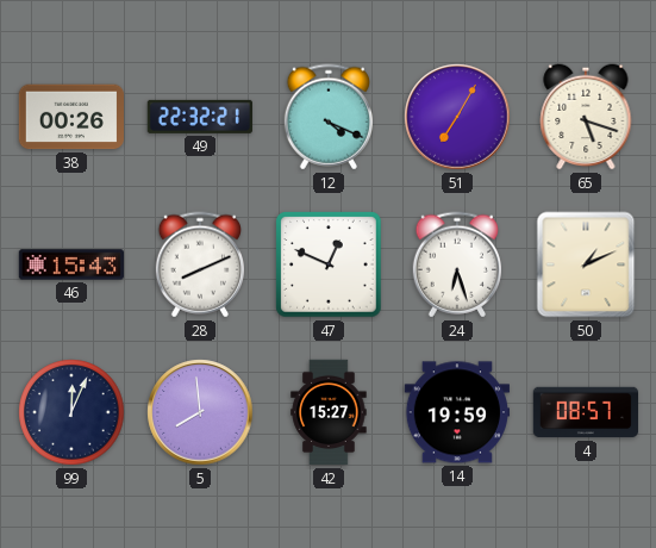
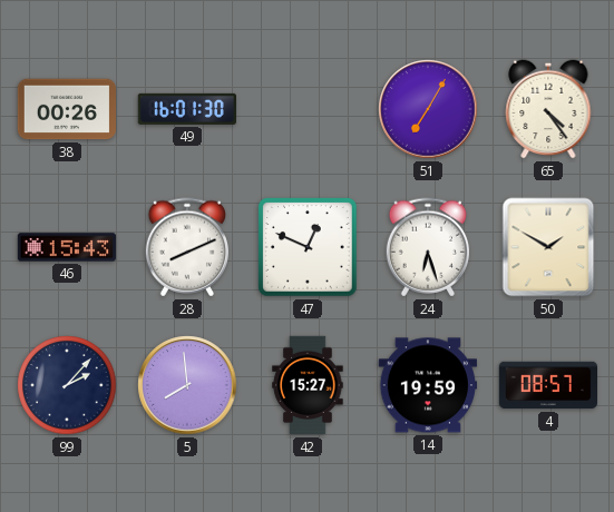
49: 22:32 -> 16:01
12: 4:19 -> none
65: 5:18 -> 4:24
50: 1:11 -> 1:50
99: 12:04 -> 2:07
